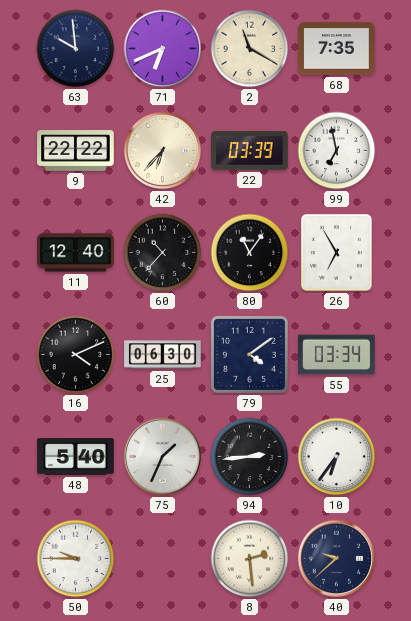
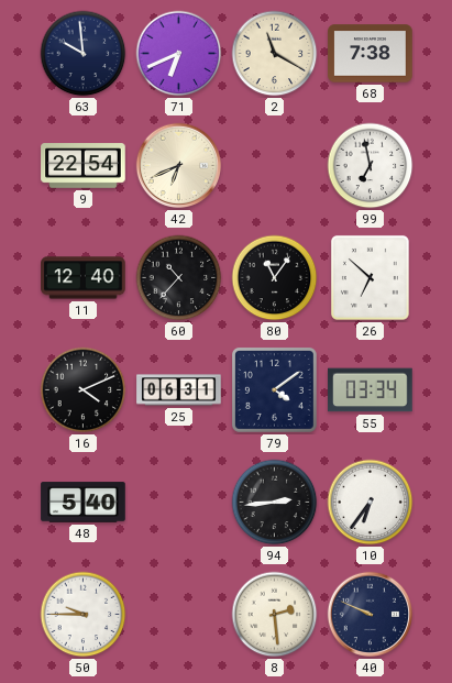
68: 7:35 -> 7:38
9: 22:22 -> 22:54
42: 6:37 -> 6:41
22: 03:39 -> none
26: 6:55 -> 6:52
25: 06:30 -> 06:31
75: 1:34 -> none
40: 9:38 -> 9:49
